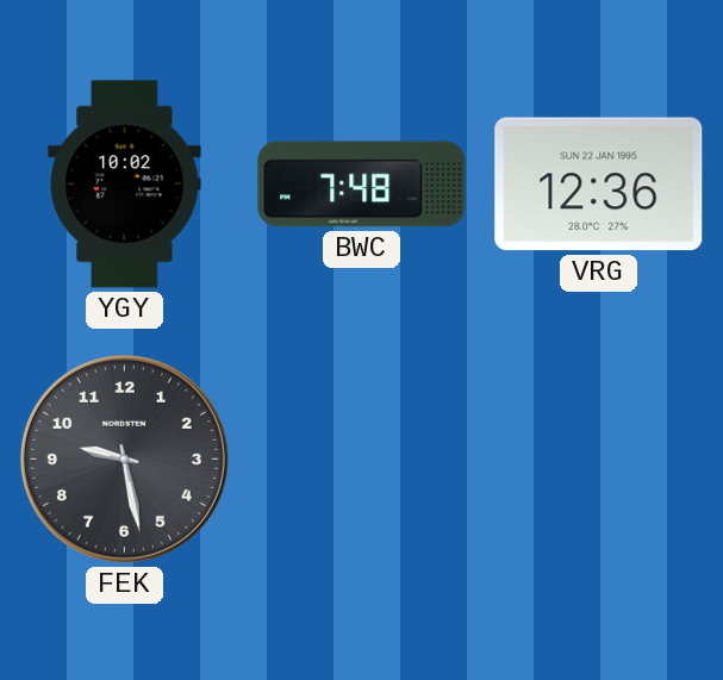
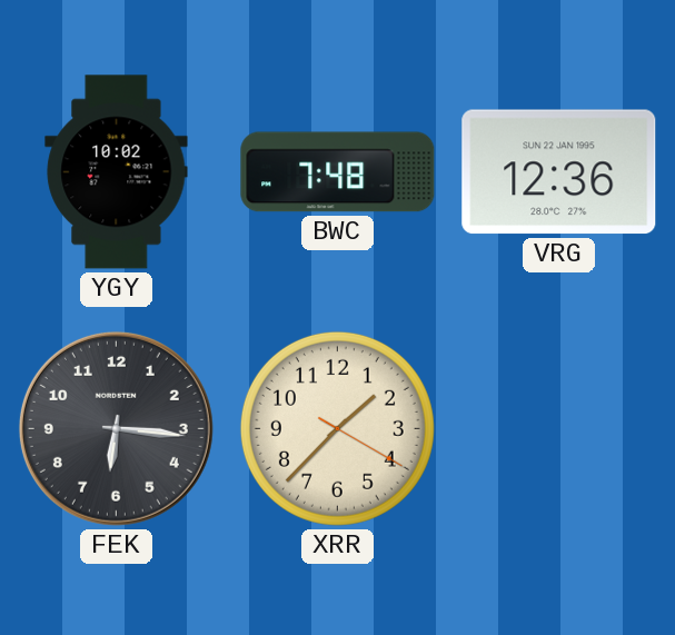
FEK: 9:28 -> 6:16
XRR: none -> 1:37
